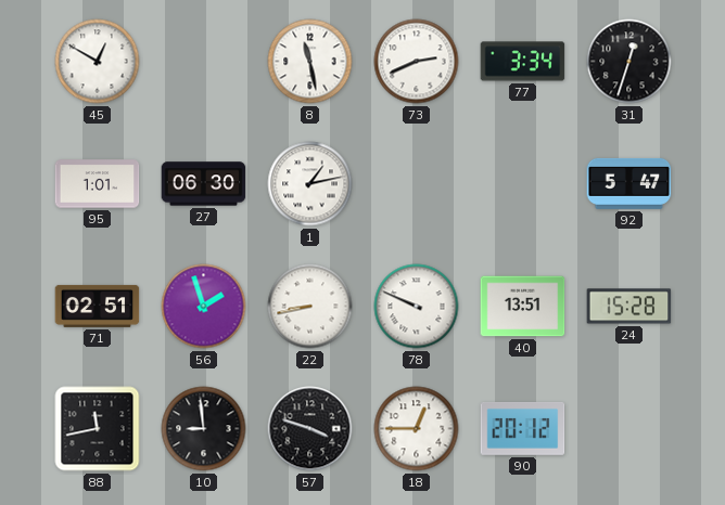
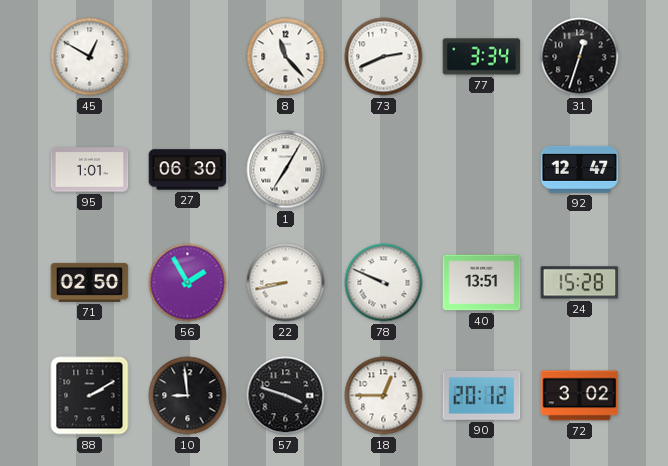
8: 11:28 -> 11:23
1: 1:13 -> 7:05
92: 5:47 -> 12:47
71: 02:51 -> 02:50
56: 1:57 -> 1:55
88: 11:43 -> 2:10
72: none -> 3:02
